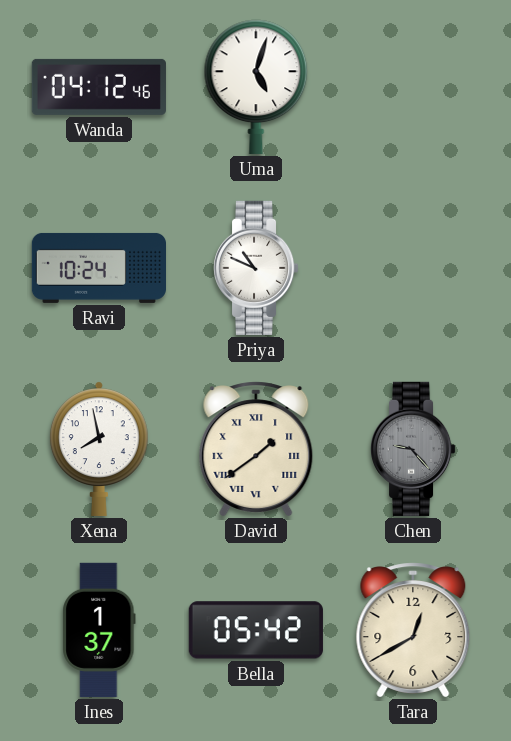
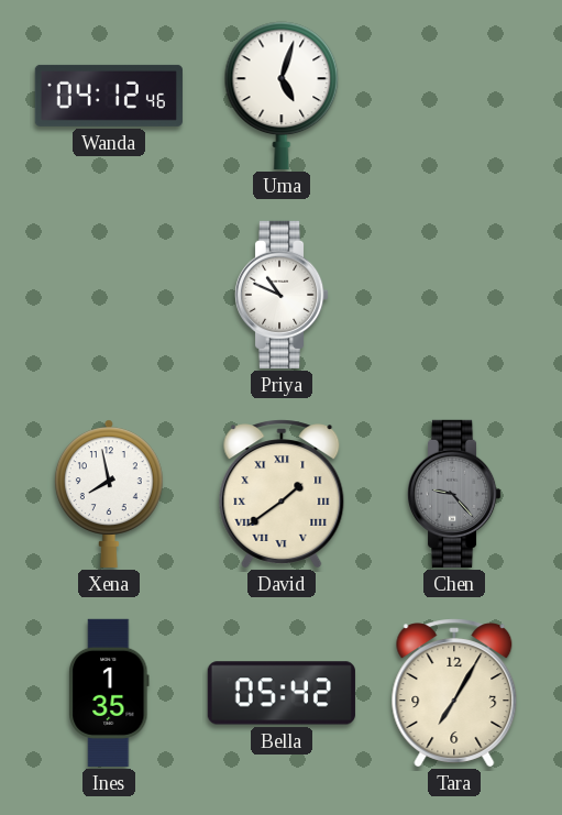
Ravi: 10:24 -> none
Ines: 1:37 -> 1:35
Tara: 12:40 -> 7:05
